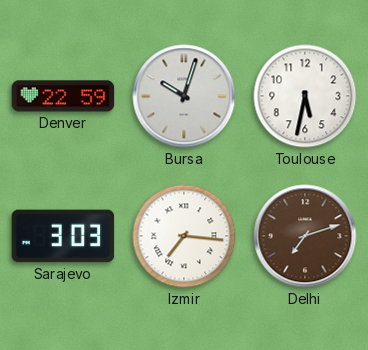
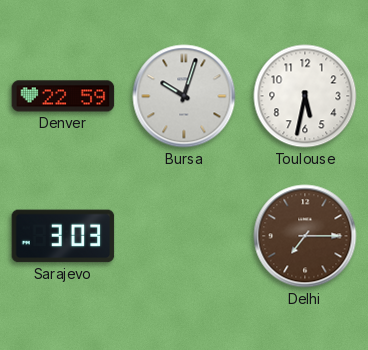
Izmir: 7:16 -> none
Delhi: 7:12 -> 7:15
